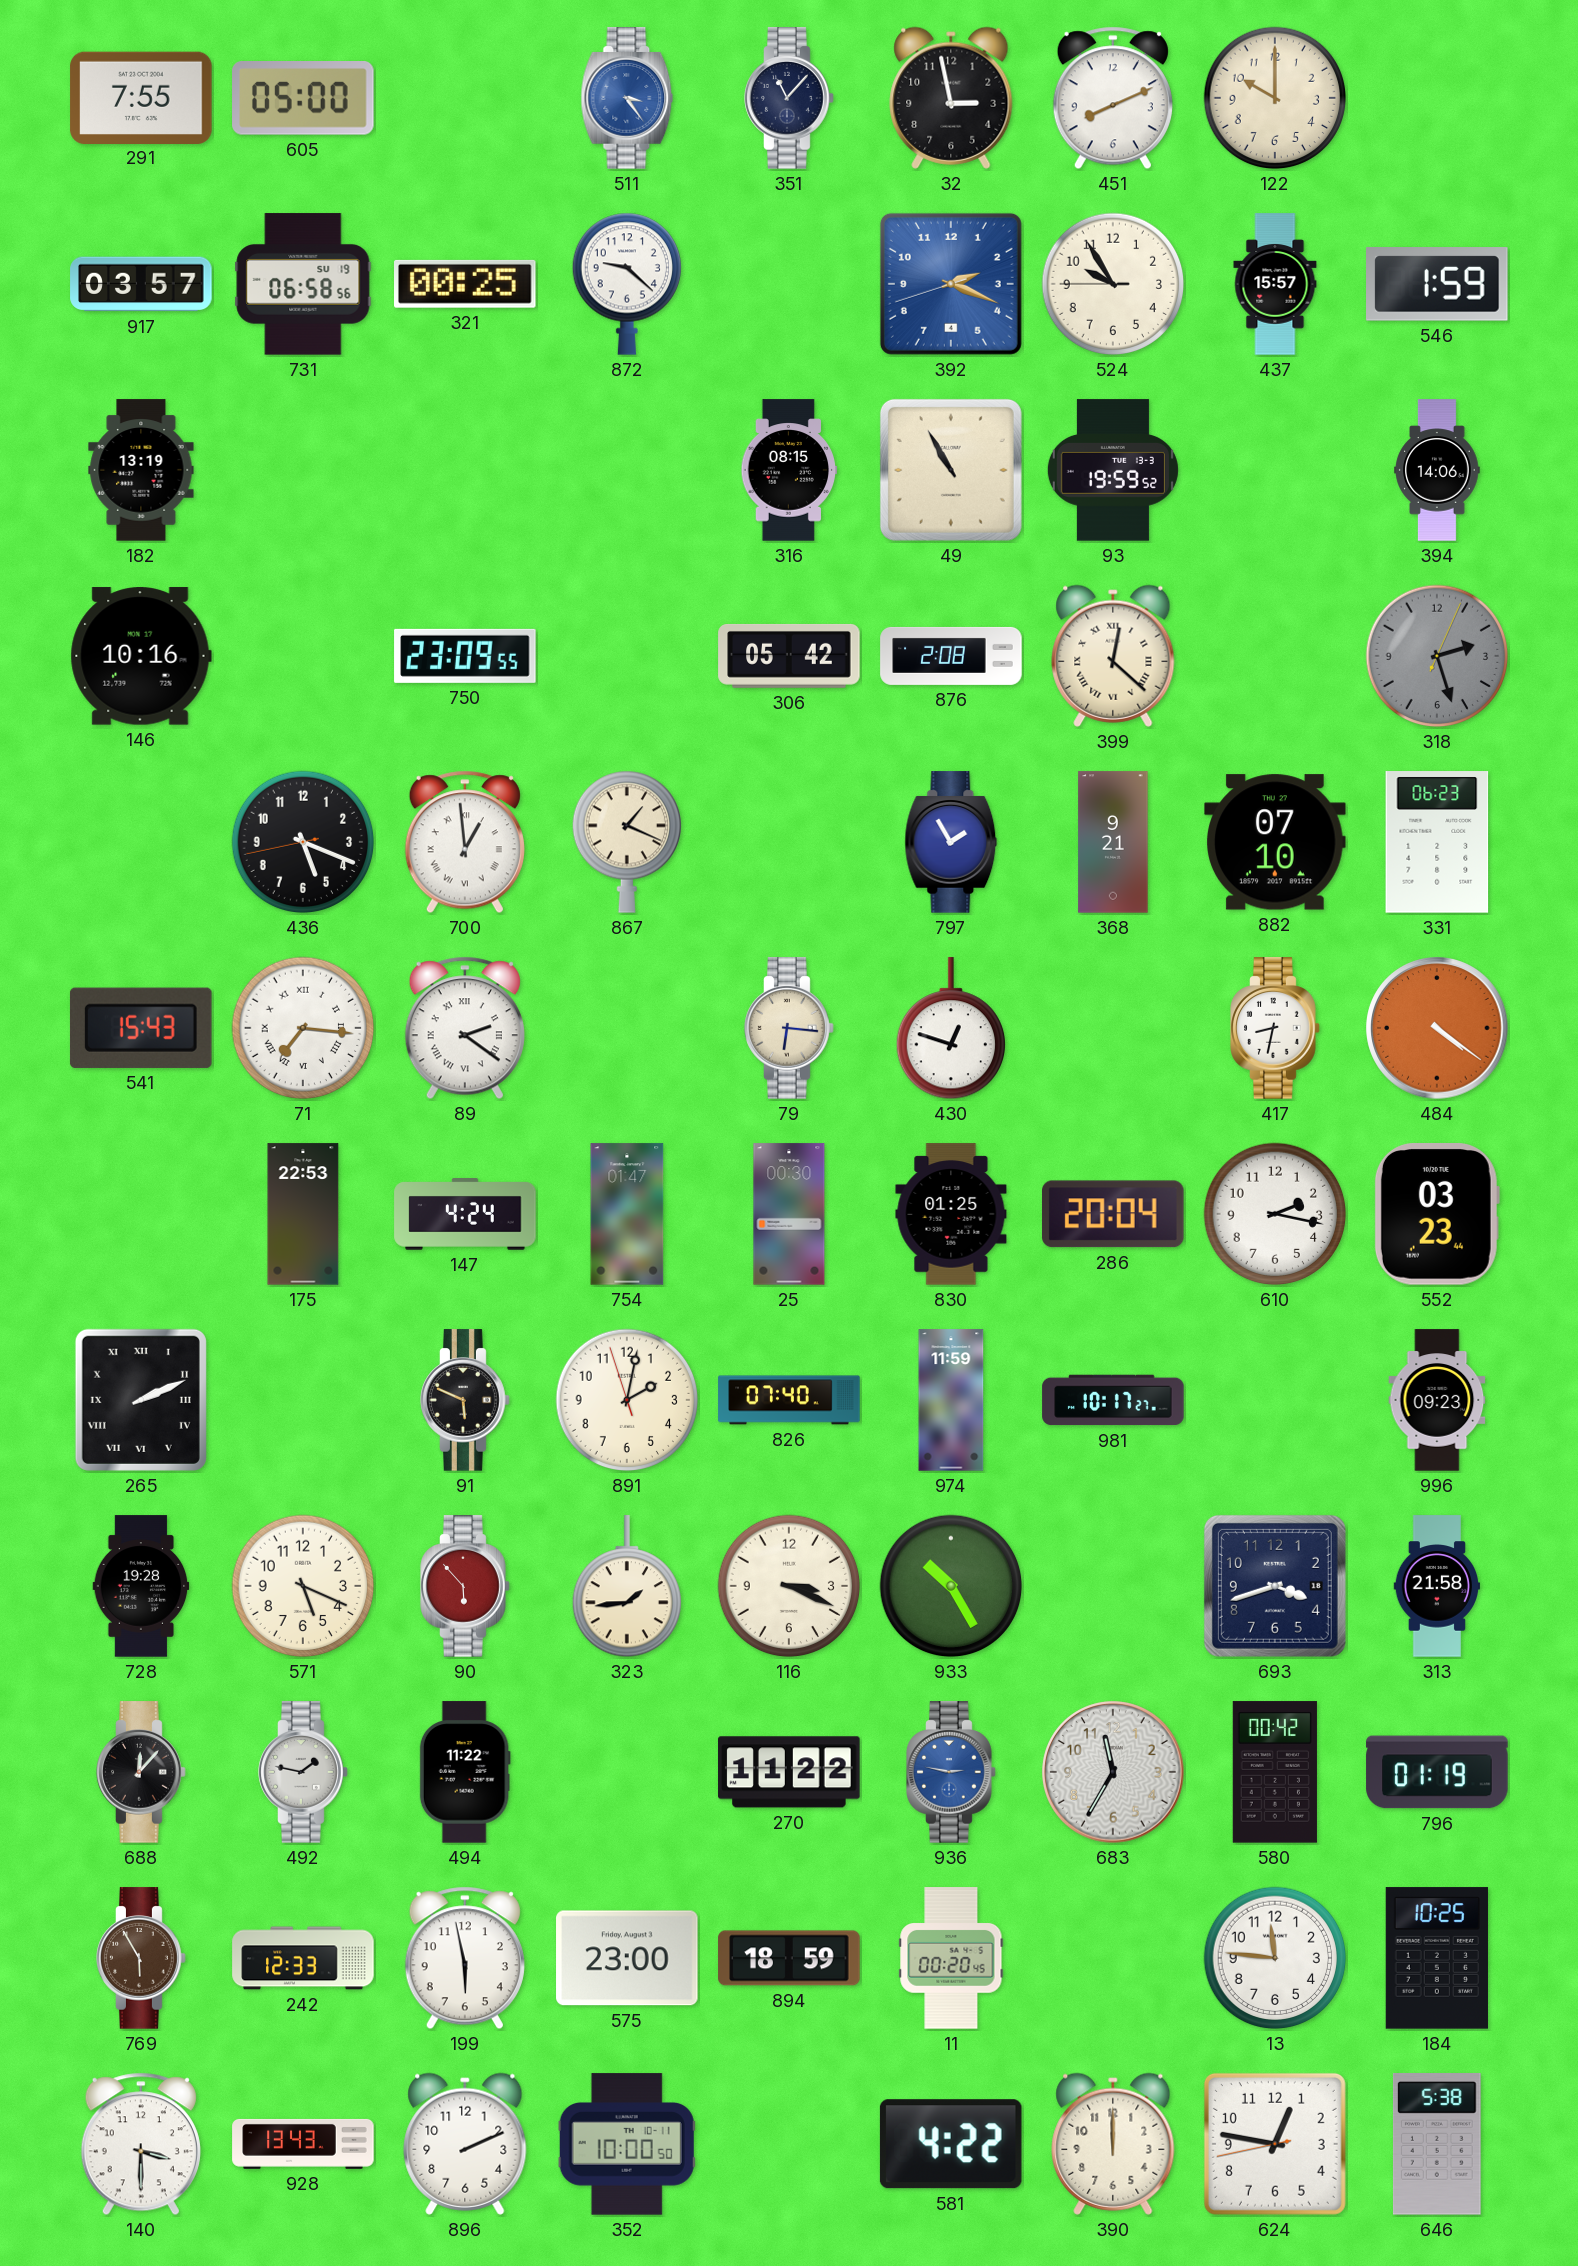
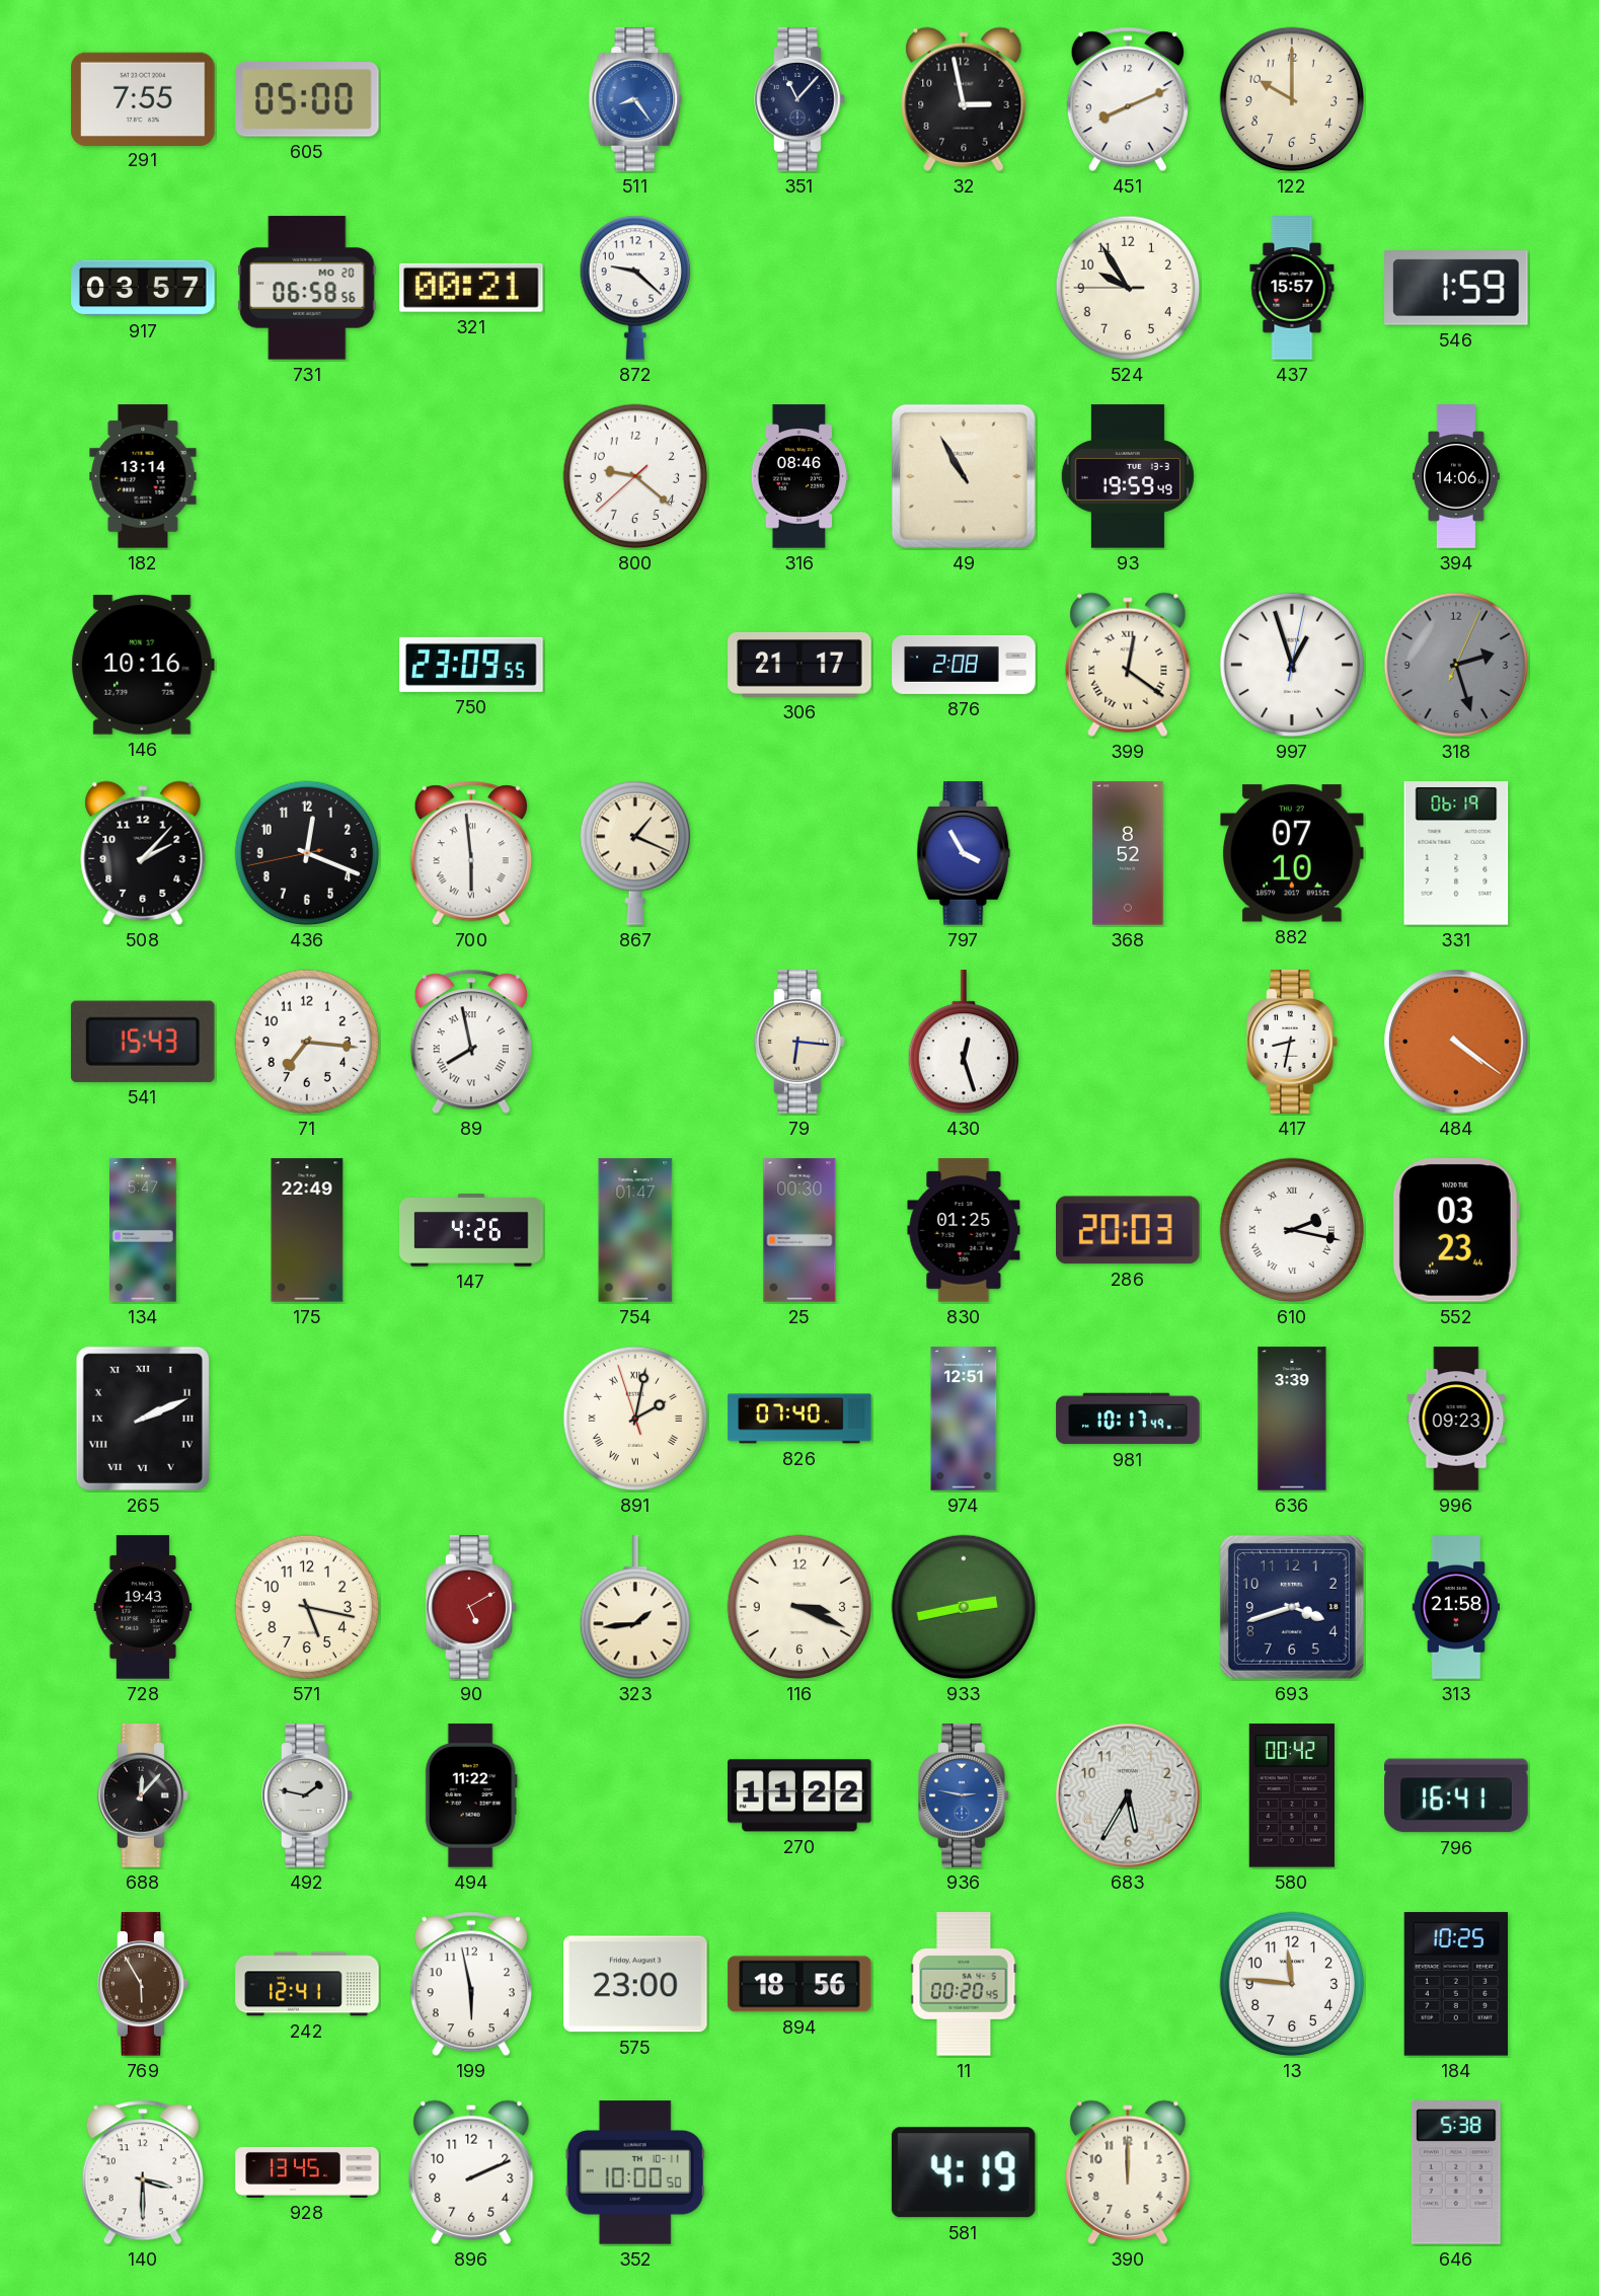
511: 3:24 -> 8:24
731 date: SU 19 -> MO 20
321: 00:25 -> 00:21
392: 2:18 -> none
182: 13:19 -> 13:14
800: none -> 9:21
316: 08:15 -> 08:46
93: 19:59:52 -> 19:59:49
306: 05:42 -> 21:17
399: 12:22 -> 12:21
997: none -> 12:57
508: none -> 2:07
436: 5:18 -> 12:18
700: 12:59 -> 5:59
797: 1:55 -> 3:55
368: 9:21 -> 8:52
331: 06:23 -> 06:19
71 numerals: Roman -> Arabic
89: 2:21 -> 7:58
430: 12:48 -> 12:27
134: none -> 5:47
175: 22:53 -> 22:49
147: 4:24 -> 4:26
286: 20:04 -> 20:03
610 numerals: Arabic -> Roman
91: 5:49 -> none
891 numerals: Arabic -> Roman
974: 11:59 -> 12:51
981: 10:17:27 -> 10:17:49
636: none -> 3:39
728: 19:28 -> 19:43
571: 5:19 -> 5:17
90: 5:53 -> 5:10
933: 10:25 -> 2:43
683: 11:35 -> 5:35
796: 01:19 -> 16:41
242: 12:33 -> 12:41
894: 18:59 -> 18:56
928: 13:43 -> 13:45
581: 4:22 -> 4:19
624: 12:46 -> none
